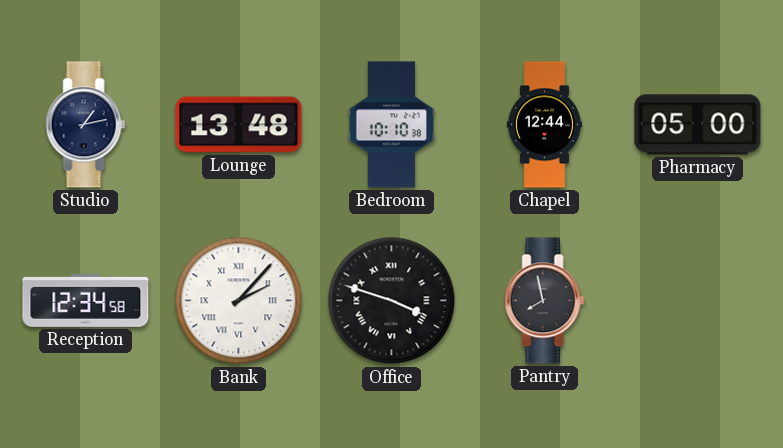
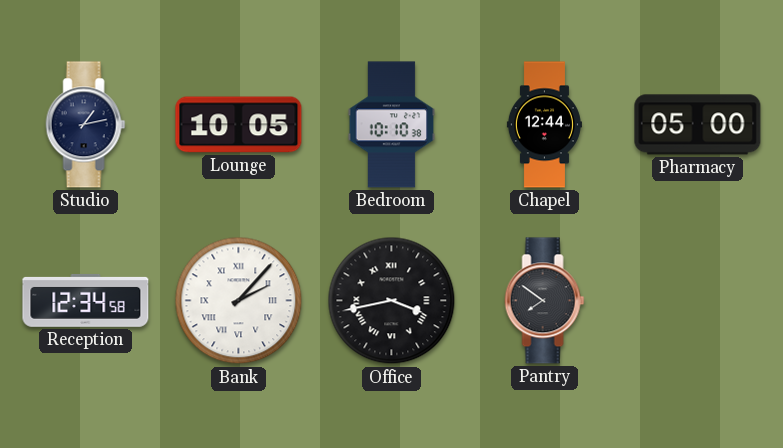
Lounge: 13:48 -> 10:05
Office: 3:48 -> 3:43
Pantry: 7:58 -> 7:51
